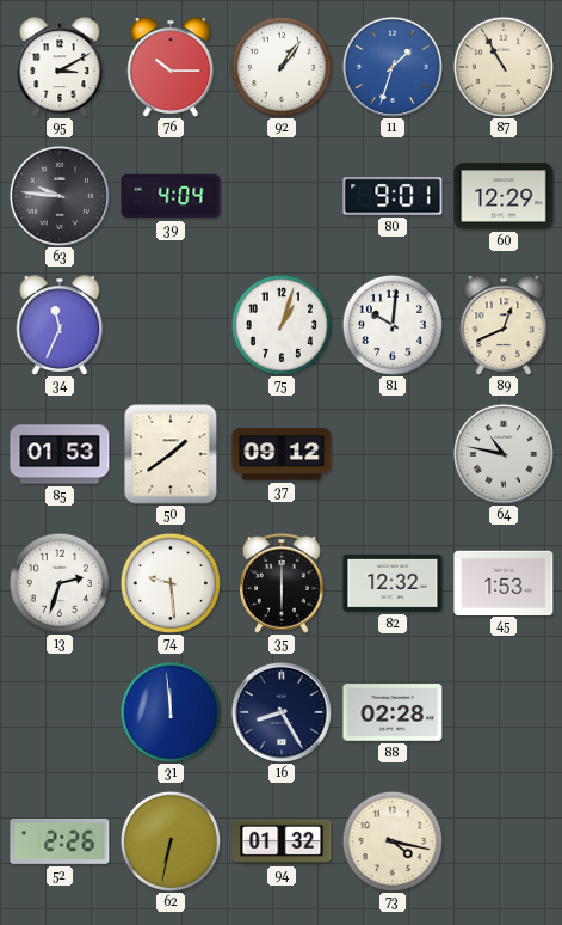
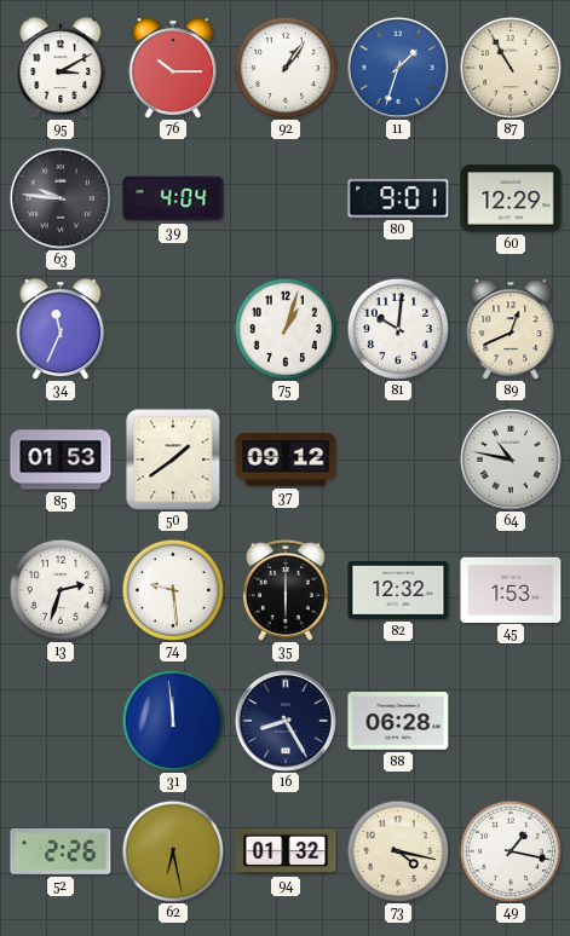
88: 02:28 -> 06:28
62: 6:32 -> 6:28
49: none -> 1:17
